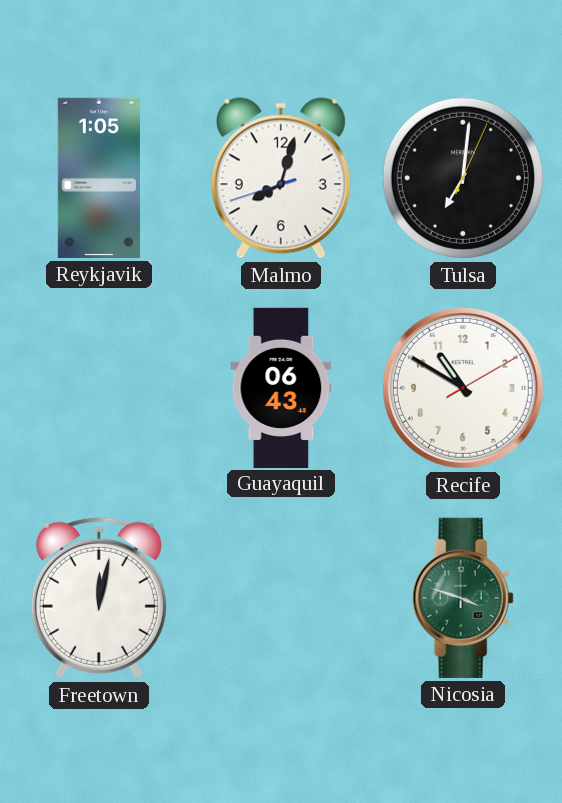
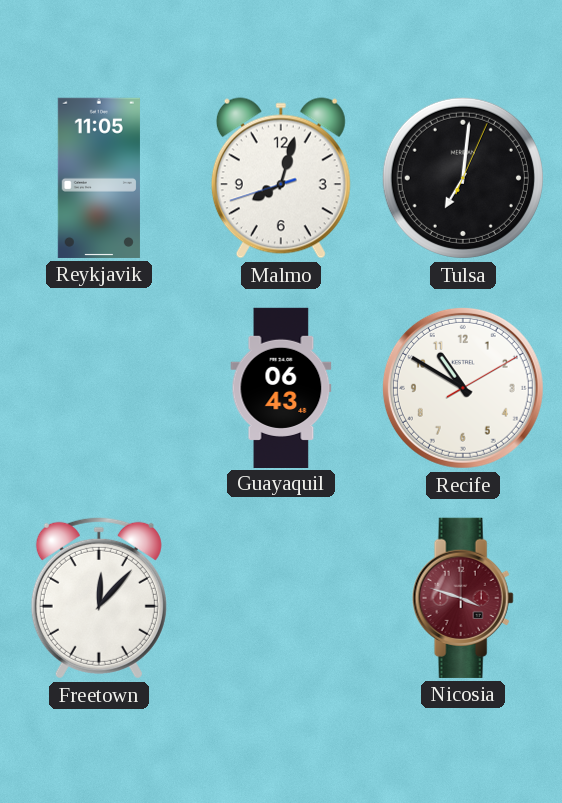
Reykjavik: 1:05 -> 11:05
Freetown: 12:02 -> 12:07
Nicosia dial: green -> burgundy
